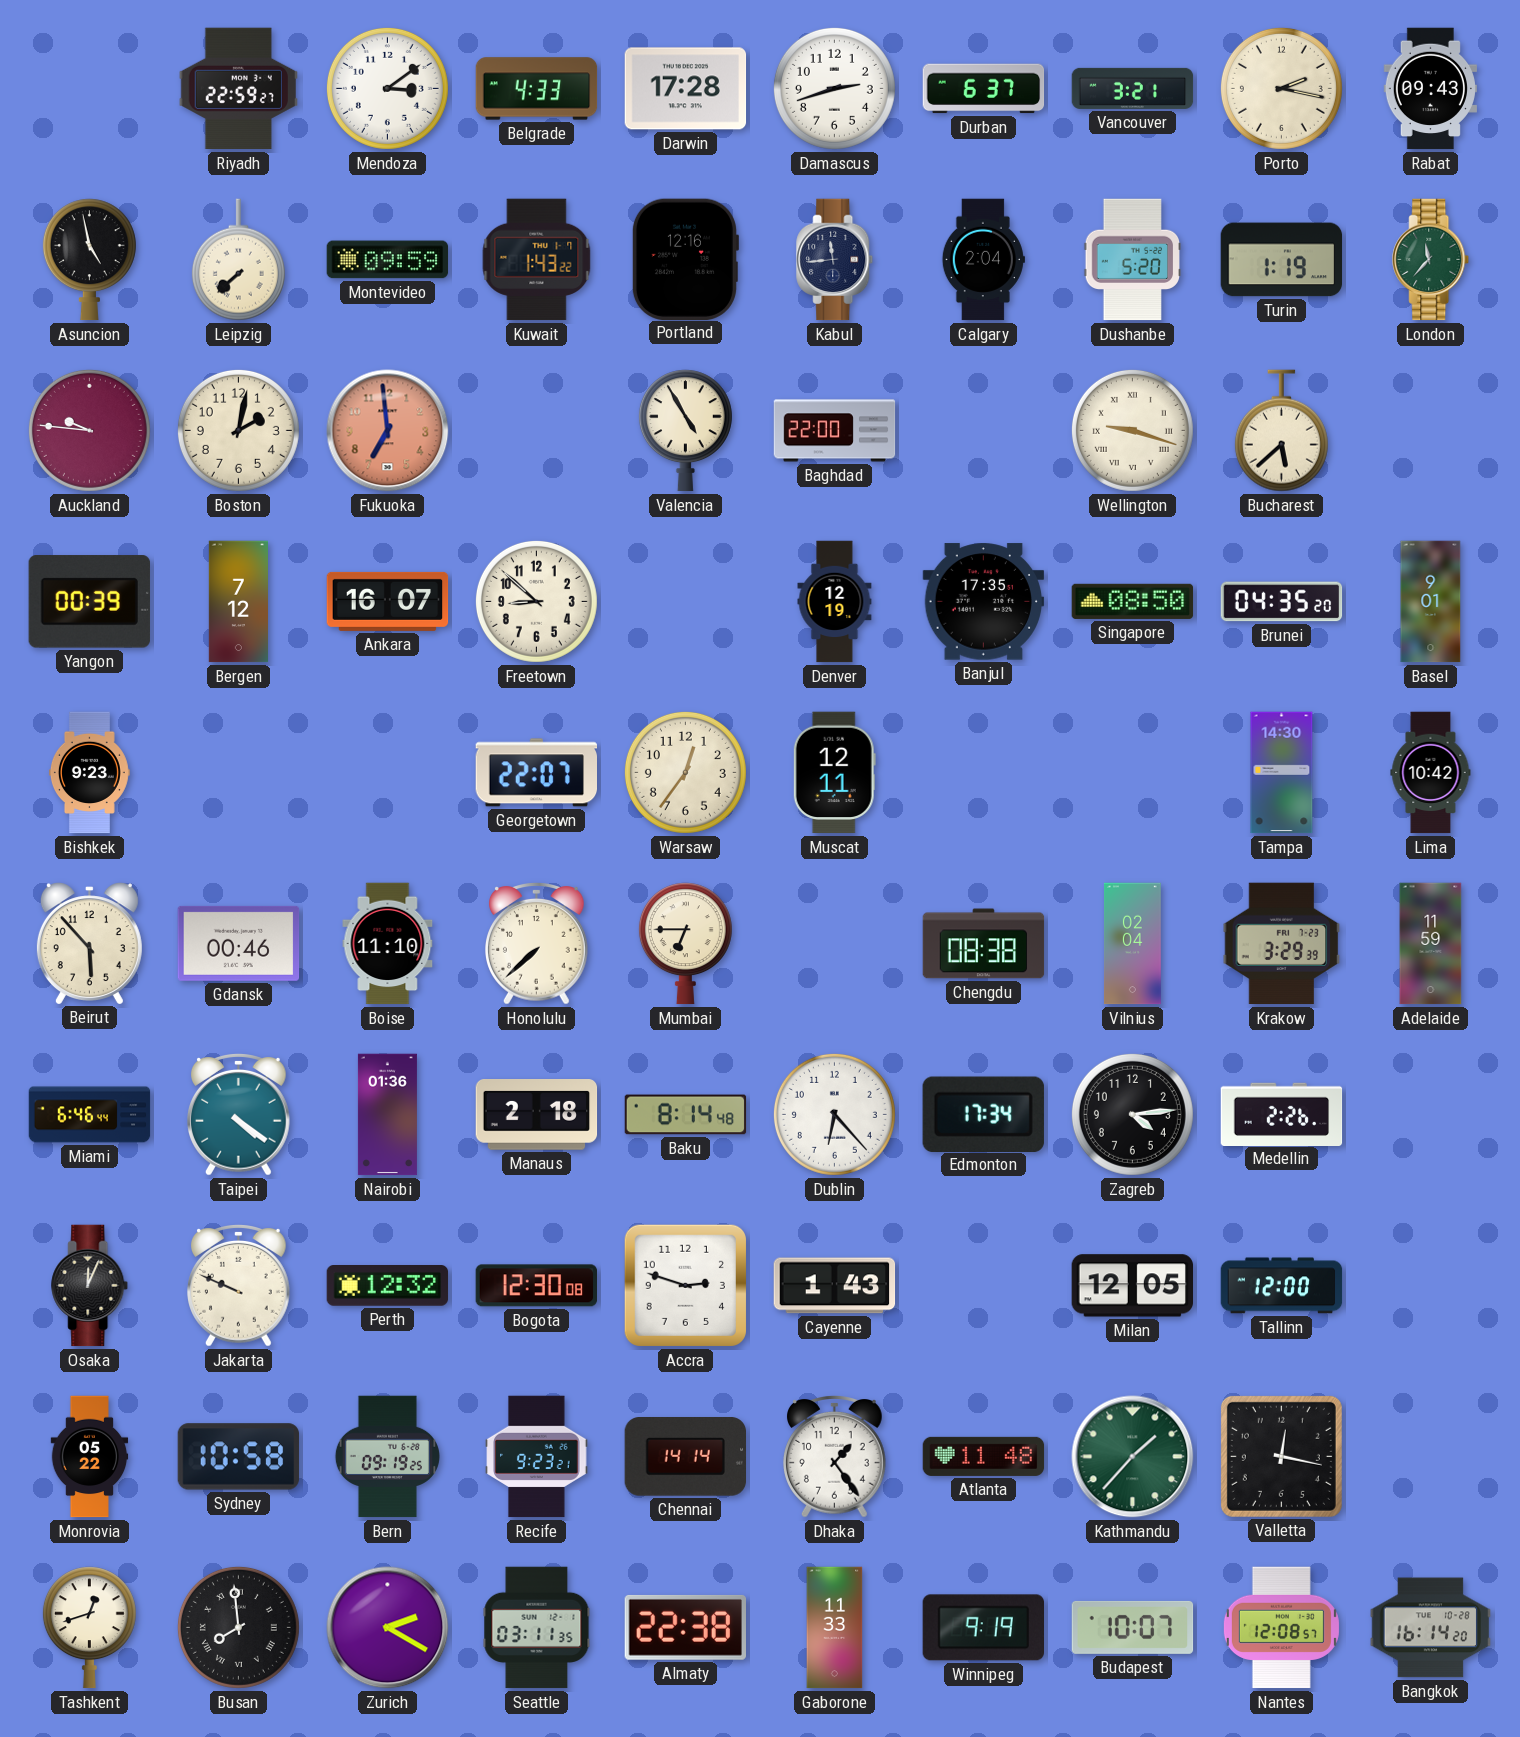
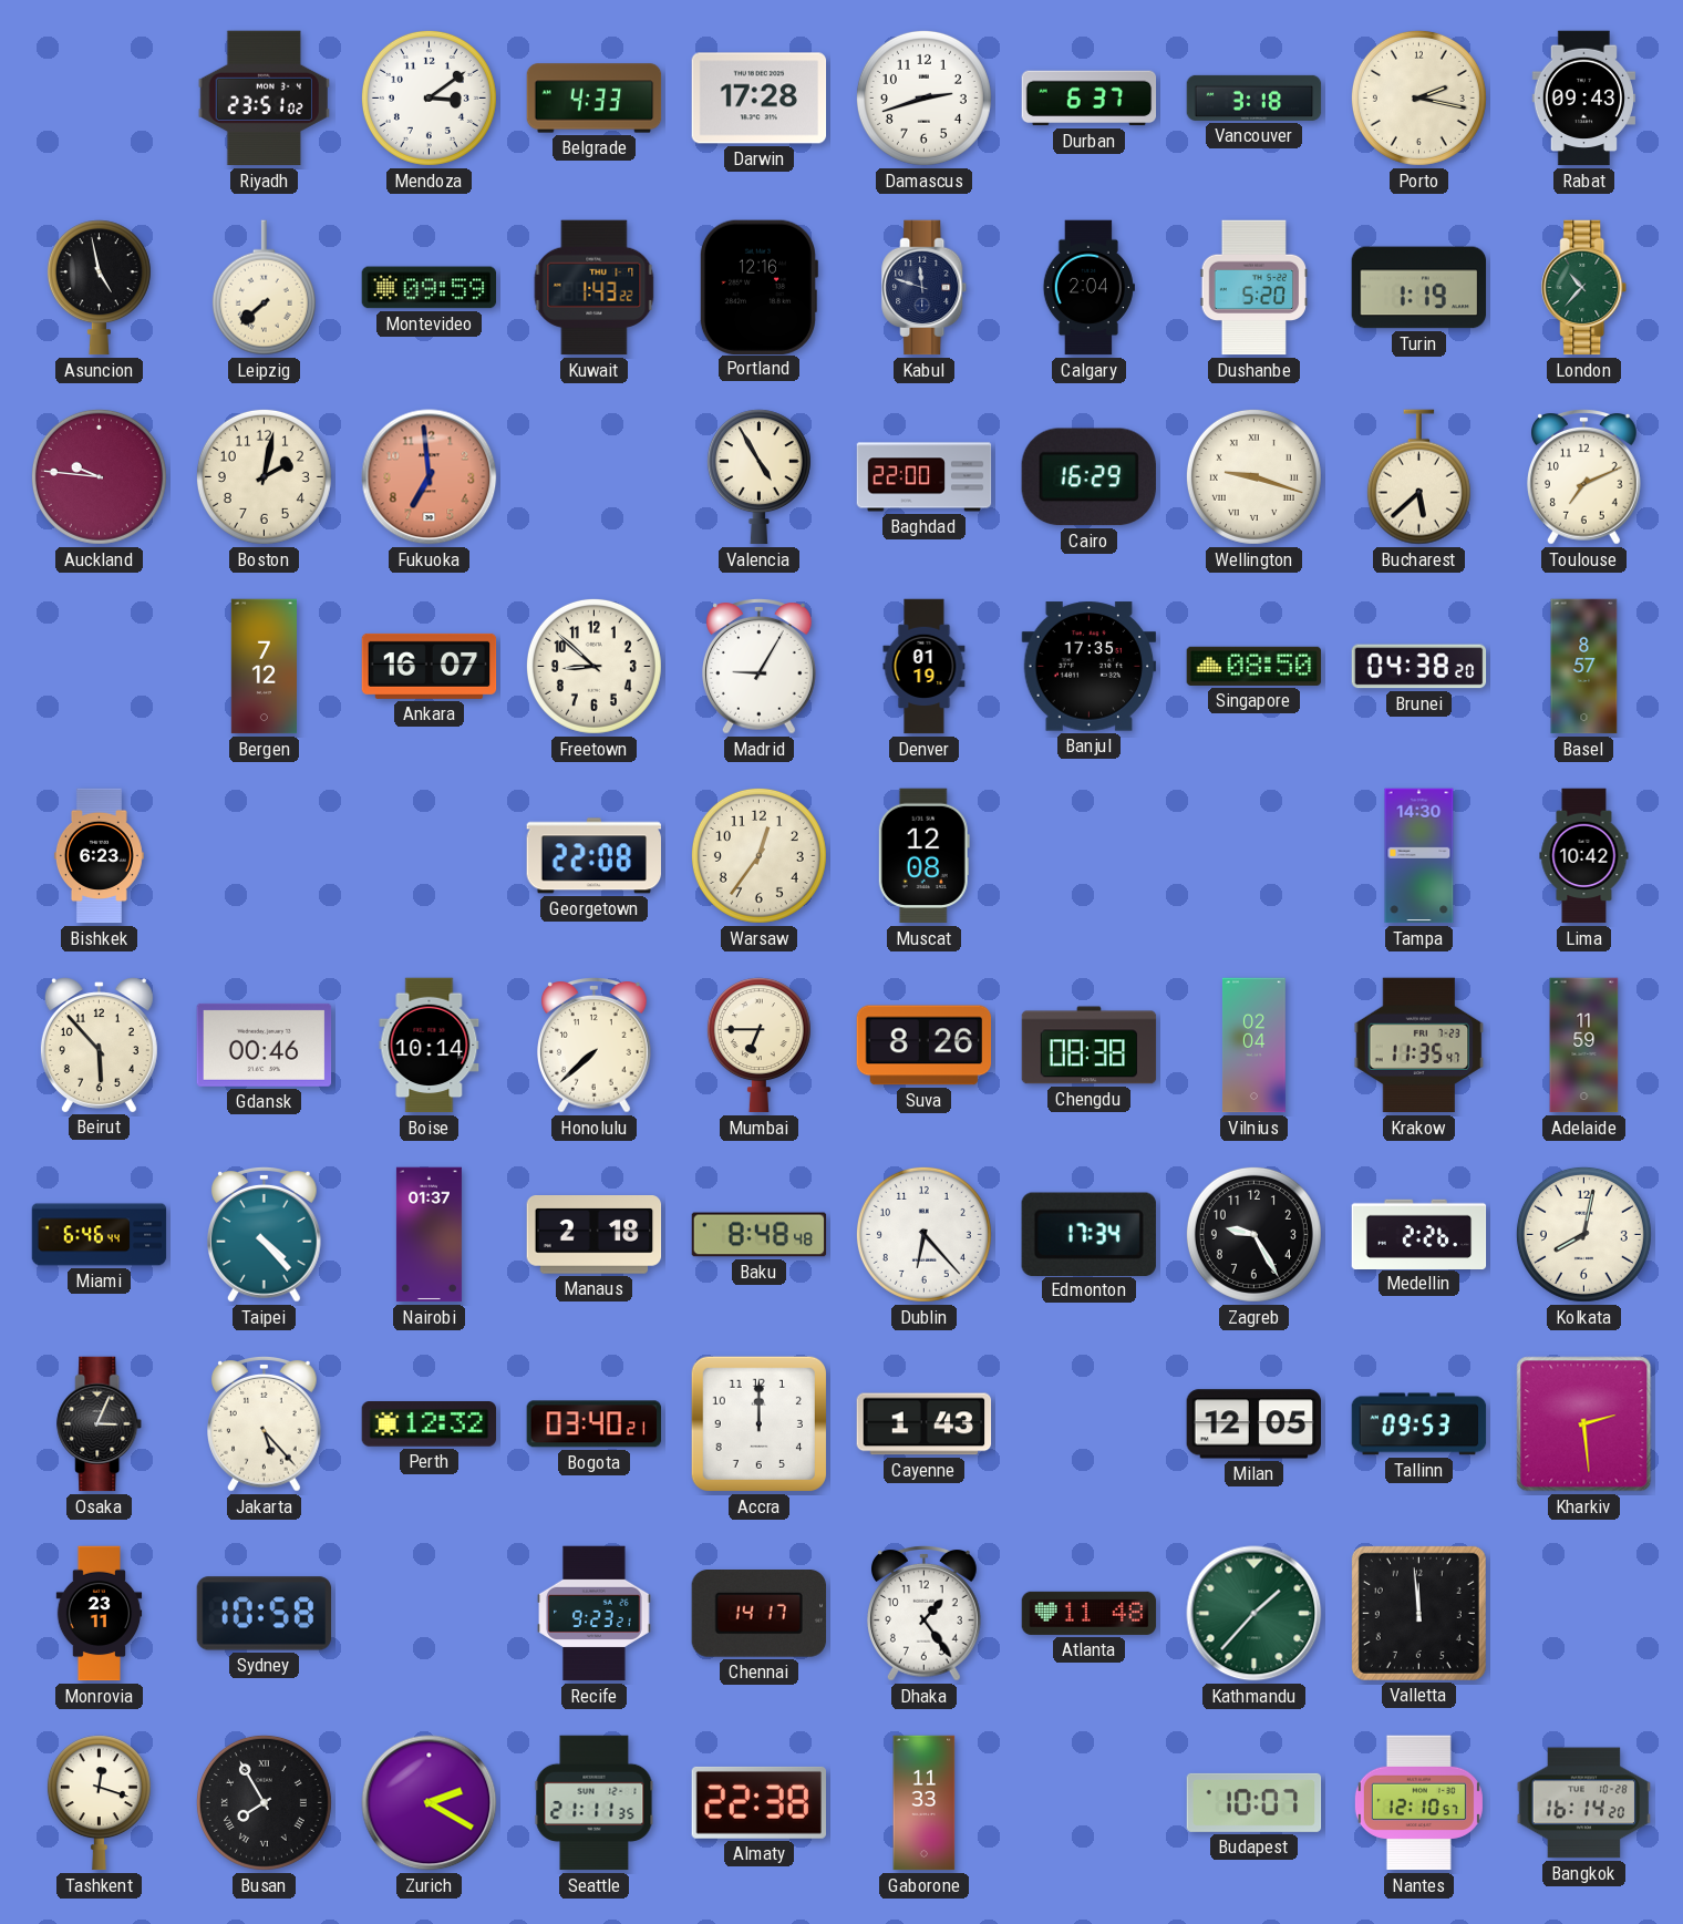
Riyadh: 22:59 -> 23:51
Vancouver: 3:21 -> 3:18
Kabul: 11:44 -> 11:48
London: 11:37 -> 10:37
Cairo: none -> 16:29
Toulouse: none -> 7:11
Yangon: 00:39 -> none
Madrid: none -> 9:05
Denver: 12:19 -> 01:19
Brunei: 04:35 -> 04:38
Basel: 9:01 -> 8:57
Bishkek: 9:23 -> 6:23
Georgetown: 22:07 -> 22:08
Muscat: 12:11 -> 12:08
Boise: 11:10 -> 10:14
Suva: none -> 8:26
Krakow: 3:29 -> 11:35
Taipei: 4:21 -> 4:23
Nairobi: 01:36 -> 01:37
Baku: 8:14 -> 8:48
Zagreb: 4:14 -> 9:25
Kolkata: none -> 8:02
Osaka: 12:04 -> 3:04
Jakarta: 9:49 -> 5:23
Bogota: 12:30 -> 03:40
Accra: 2:48 -> 12:00
Tallinn: 12:00 -> 09:53
Kharkiv: none -> 2:29
Monrovia: 05:22 -> 23:11
Bern: 09:19 -> none
Chennai: 14:14 -> 14:17
Valletta: 12:17 -> 11:59
Tashkent: 12:42 -> 12:18
Busan: 7:59 -> 7:55
Seattle: 03:11 -> 21:11
Winnipeg: 9:19 -> none
Nantes: 12:08 -> 12:10
